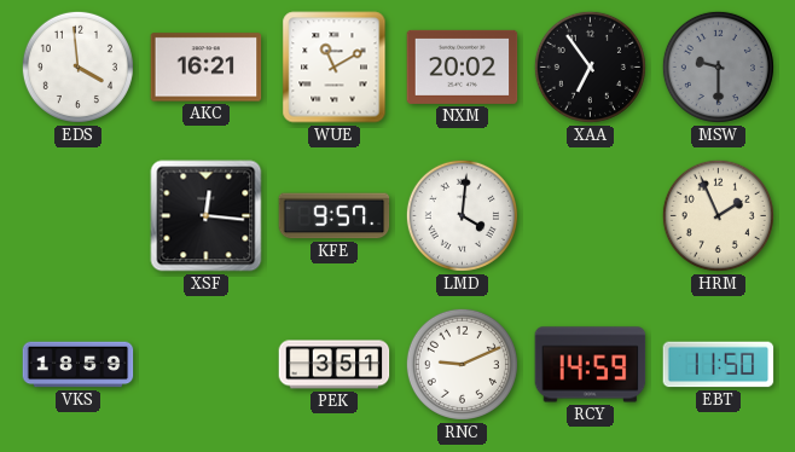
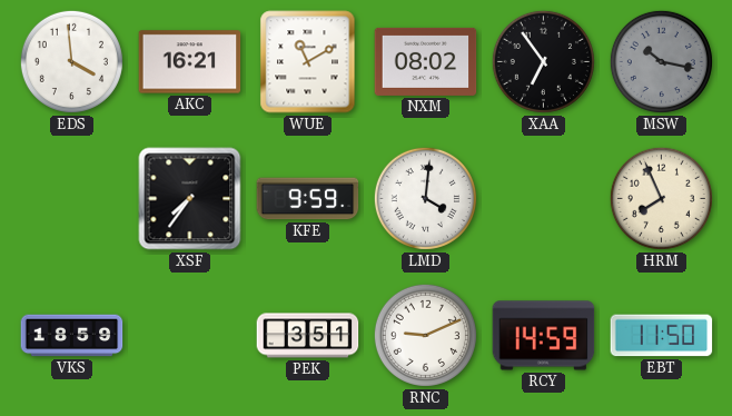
NXM: 20:02 -> 08:02
MSW: 9:30 -> 10:17
XSF: 12:16 -> 7:36
KFE: 9:57 -> 9:59
HRM: 1:56 -> 7:56
